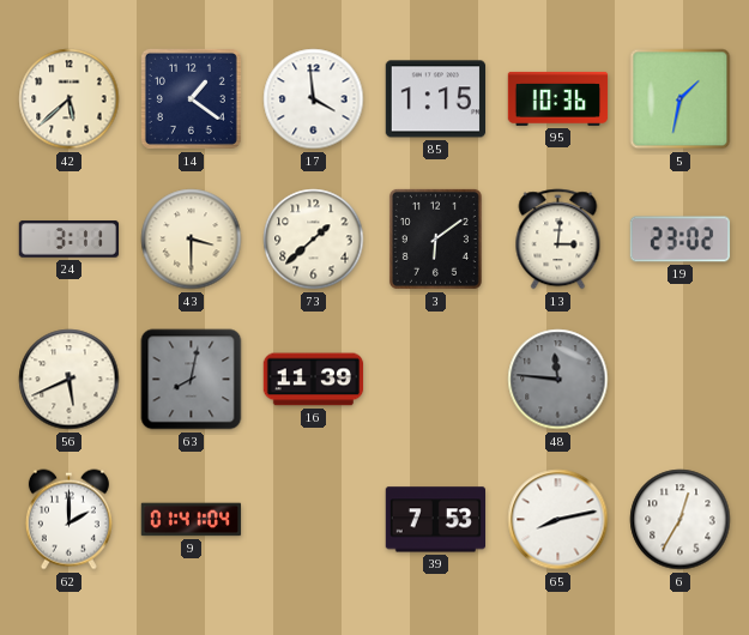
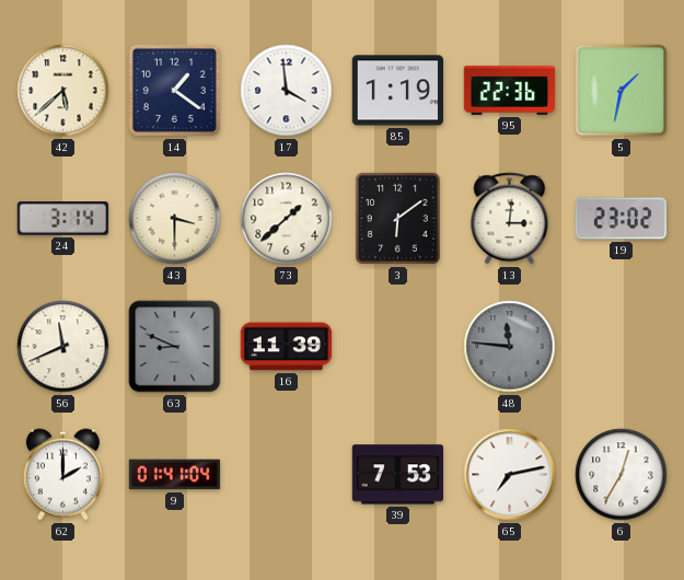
85: 1:15 -> 1:19
95: 10:36 -> 22:36
24: 3:11 -> 3:14
56: 5:41 -> 11:41
63: 8:02 -> 8:49
65: 8:13 -> 7:13
